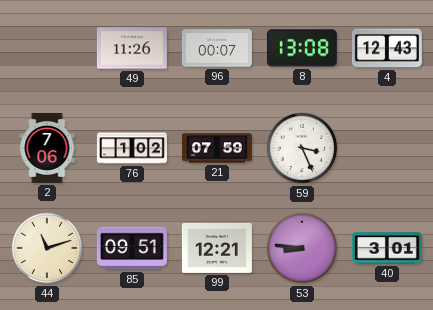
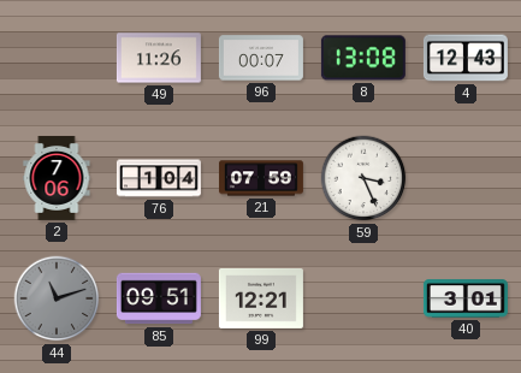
76: 1:02 -> 1:04
44 dial: cream -> grey
53: 8:46 -> none
